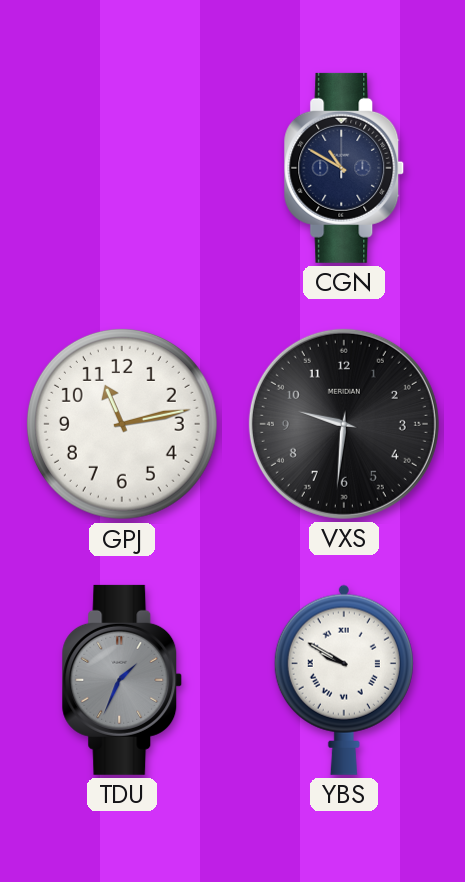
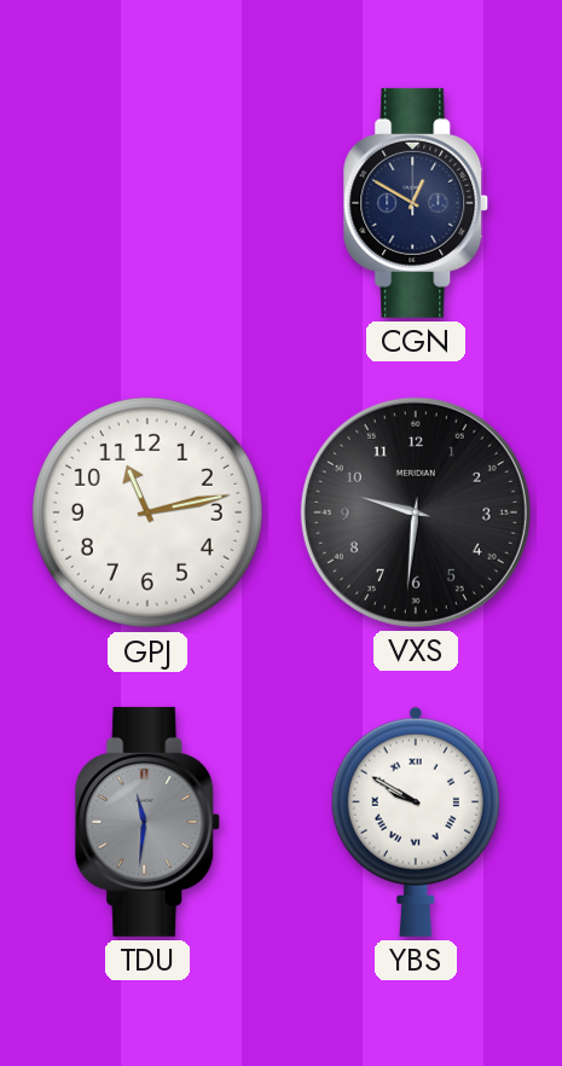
CGN: 10:50 -> 12:50
TDU: 1:34 -> 11:31
